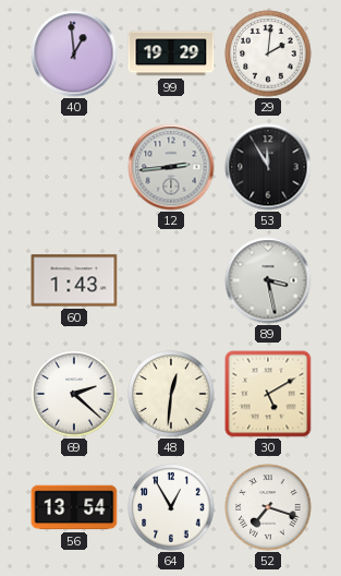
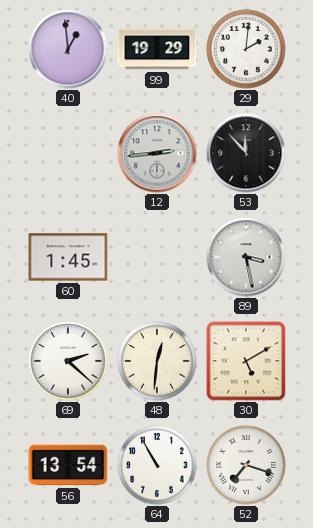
53: 11:55 -> 11:53
60: 1:43 -> 1:45
64: 12:55 -> 10:55
